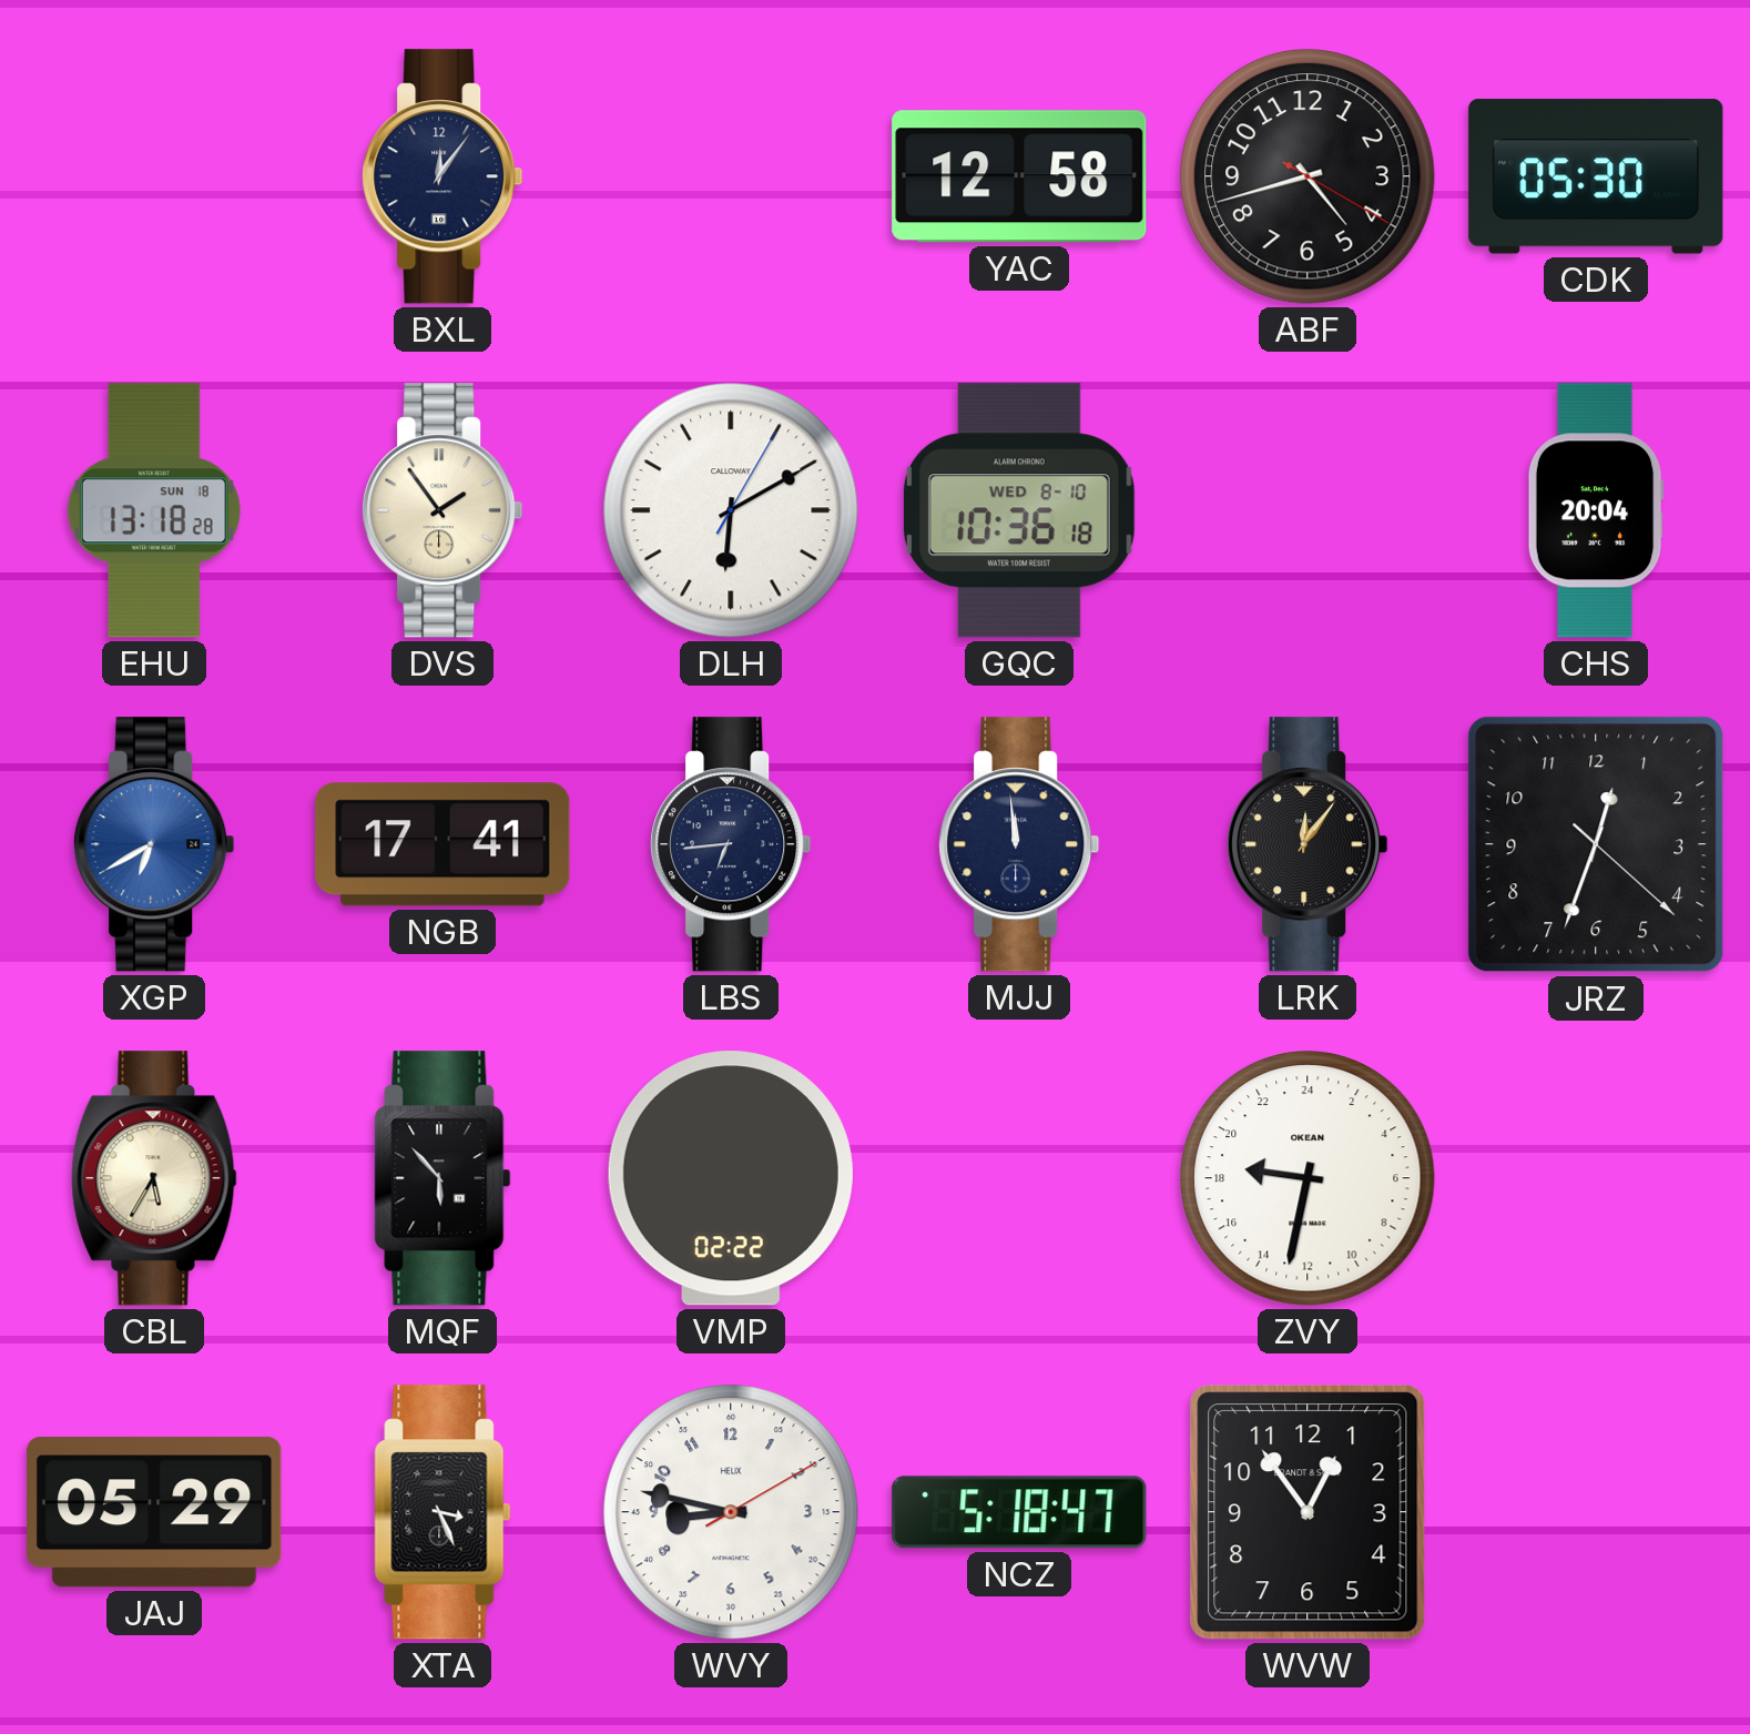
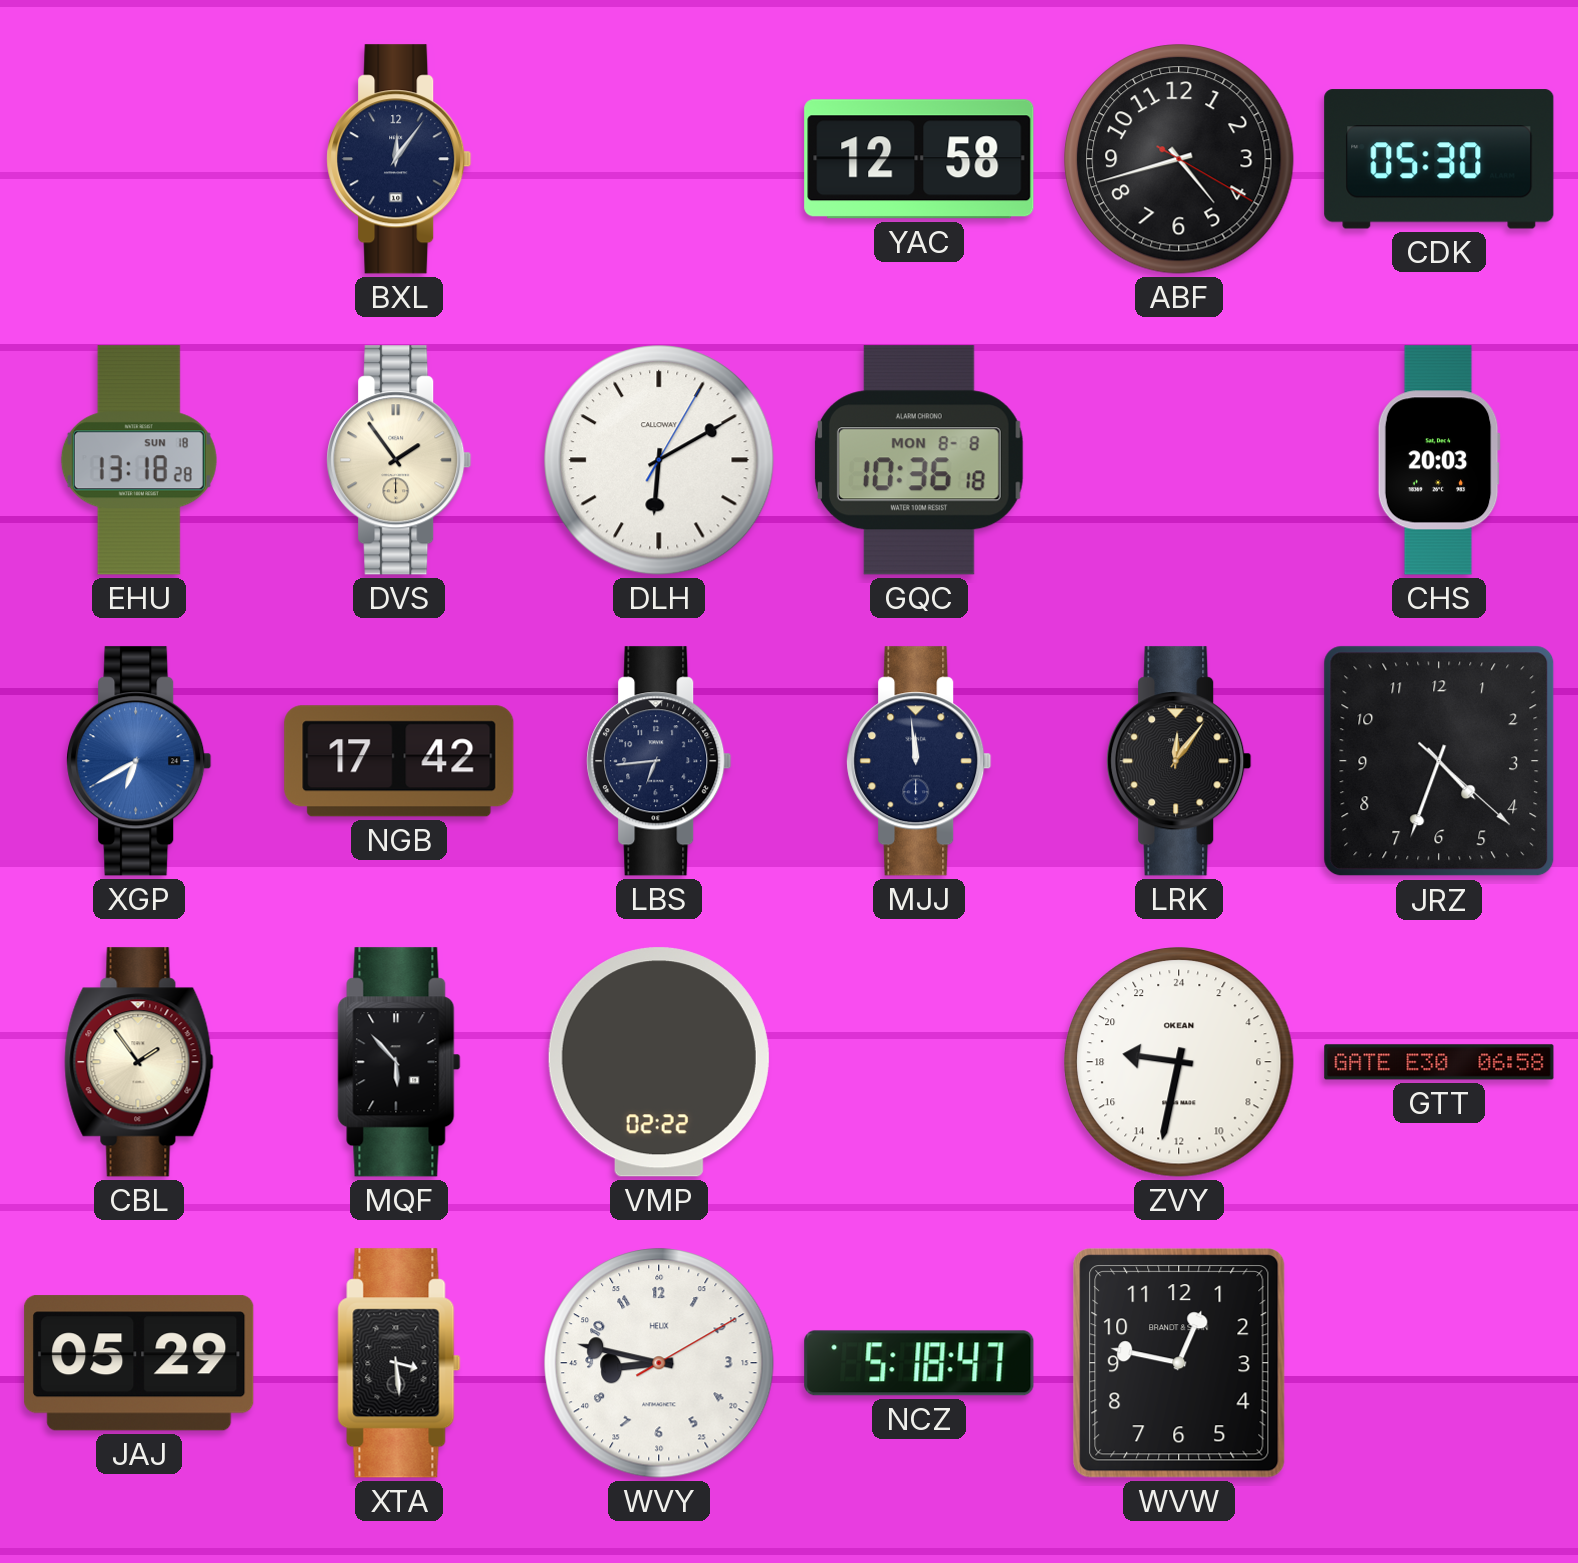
GQC date: WED 8-10 -> MON 8-8
CHS: 20:04 -> 20:03
NGB: 17:41 -> 17:42
JRZ: 12:33 -> 4:33
CBL: 5:35 -> 1:54
GTT: none -> 06:58
XTA: 3:26 -> 3:29
WVW: 12:54 -> 12:47
